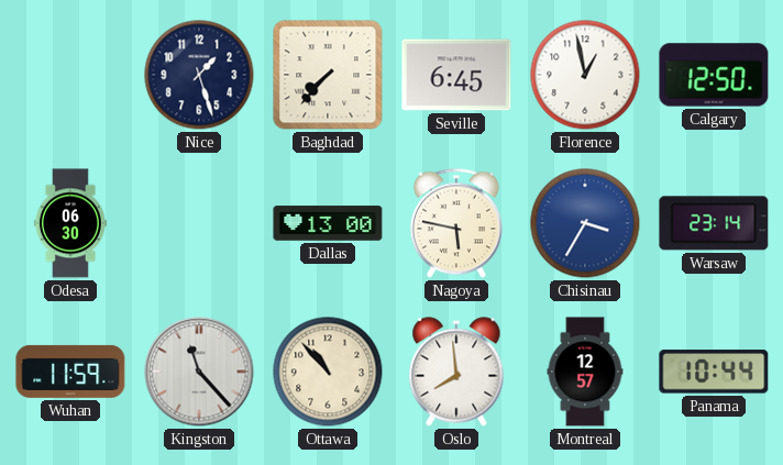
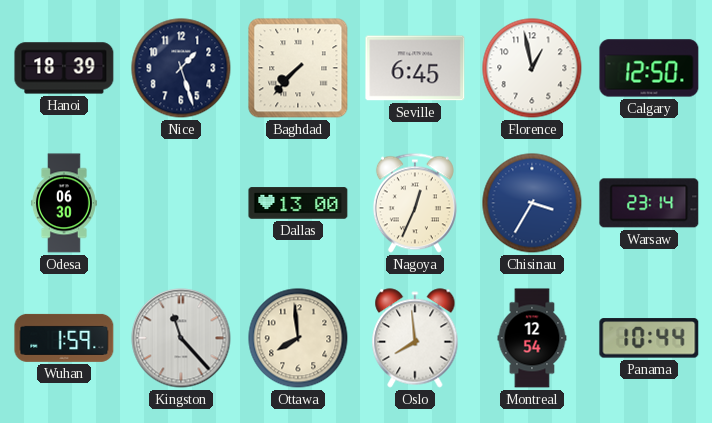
Hanoi: none -> 18:39
Nagoya: 5:47 -> 12:34
Wuhan: 11:59 -> 1:59
Ottawa: 10:53 -> 7:59
Montreal: 12:57 -> 12:54
